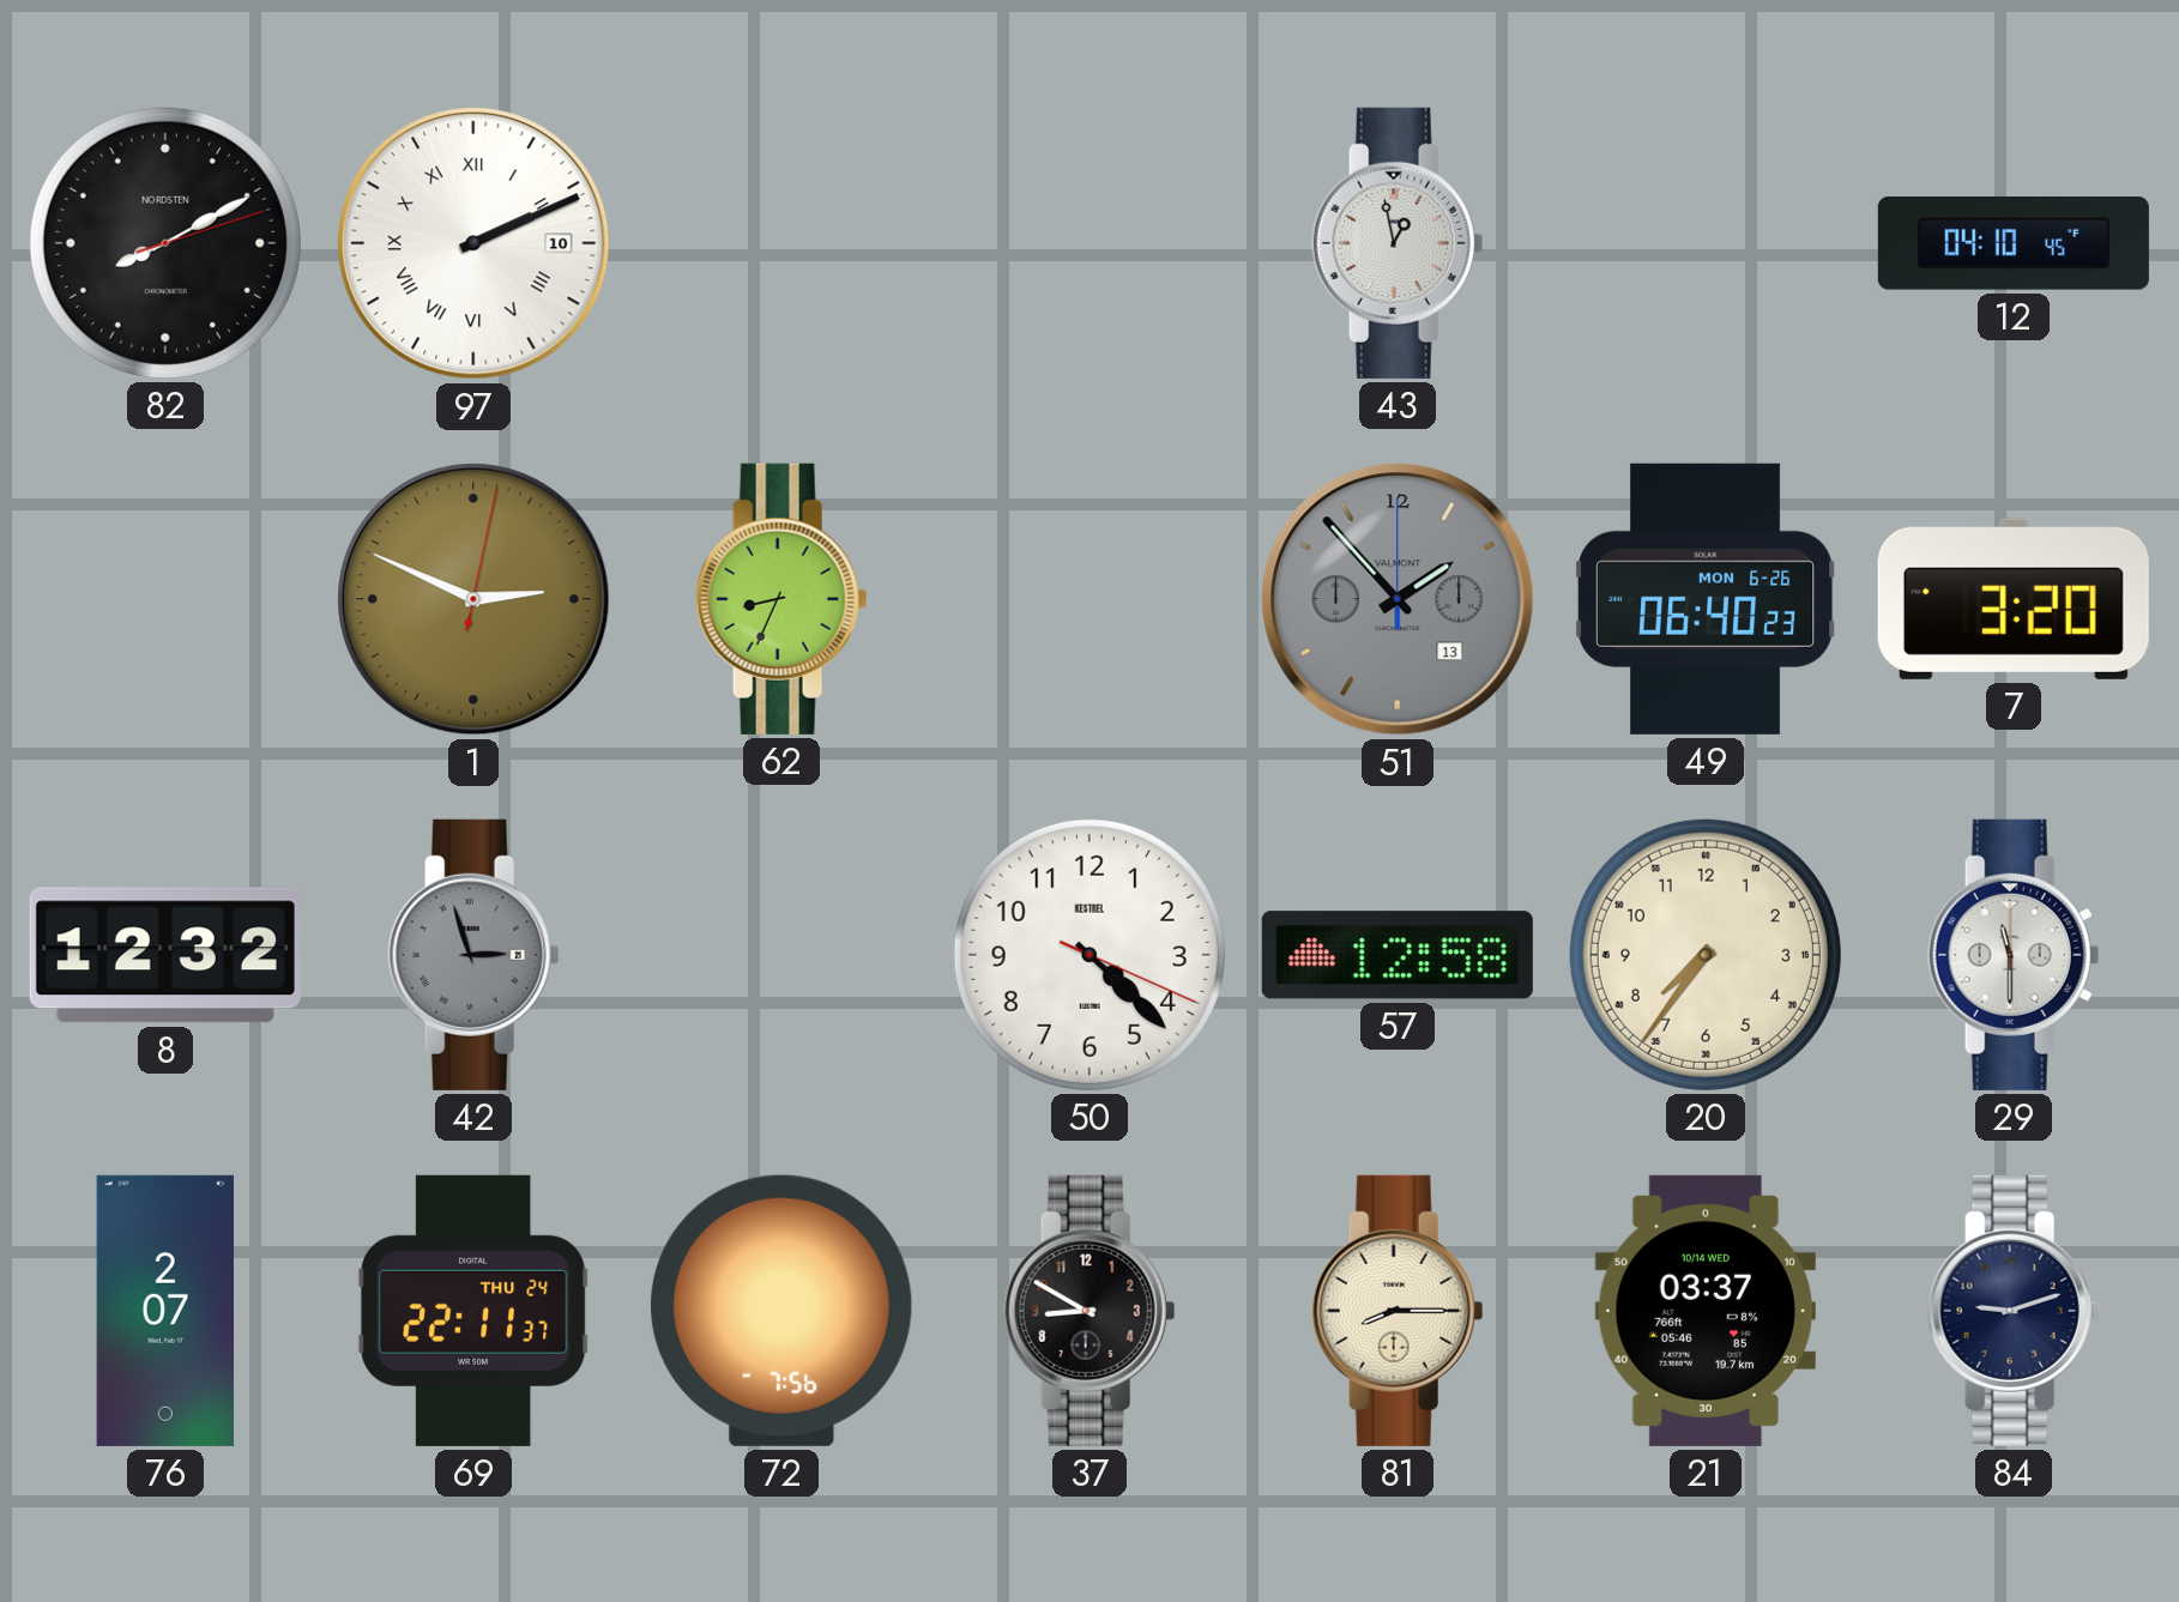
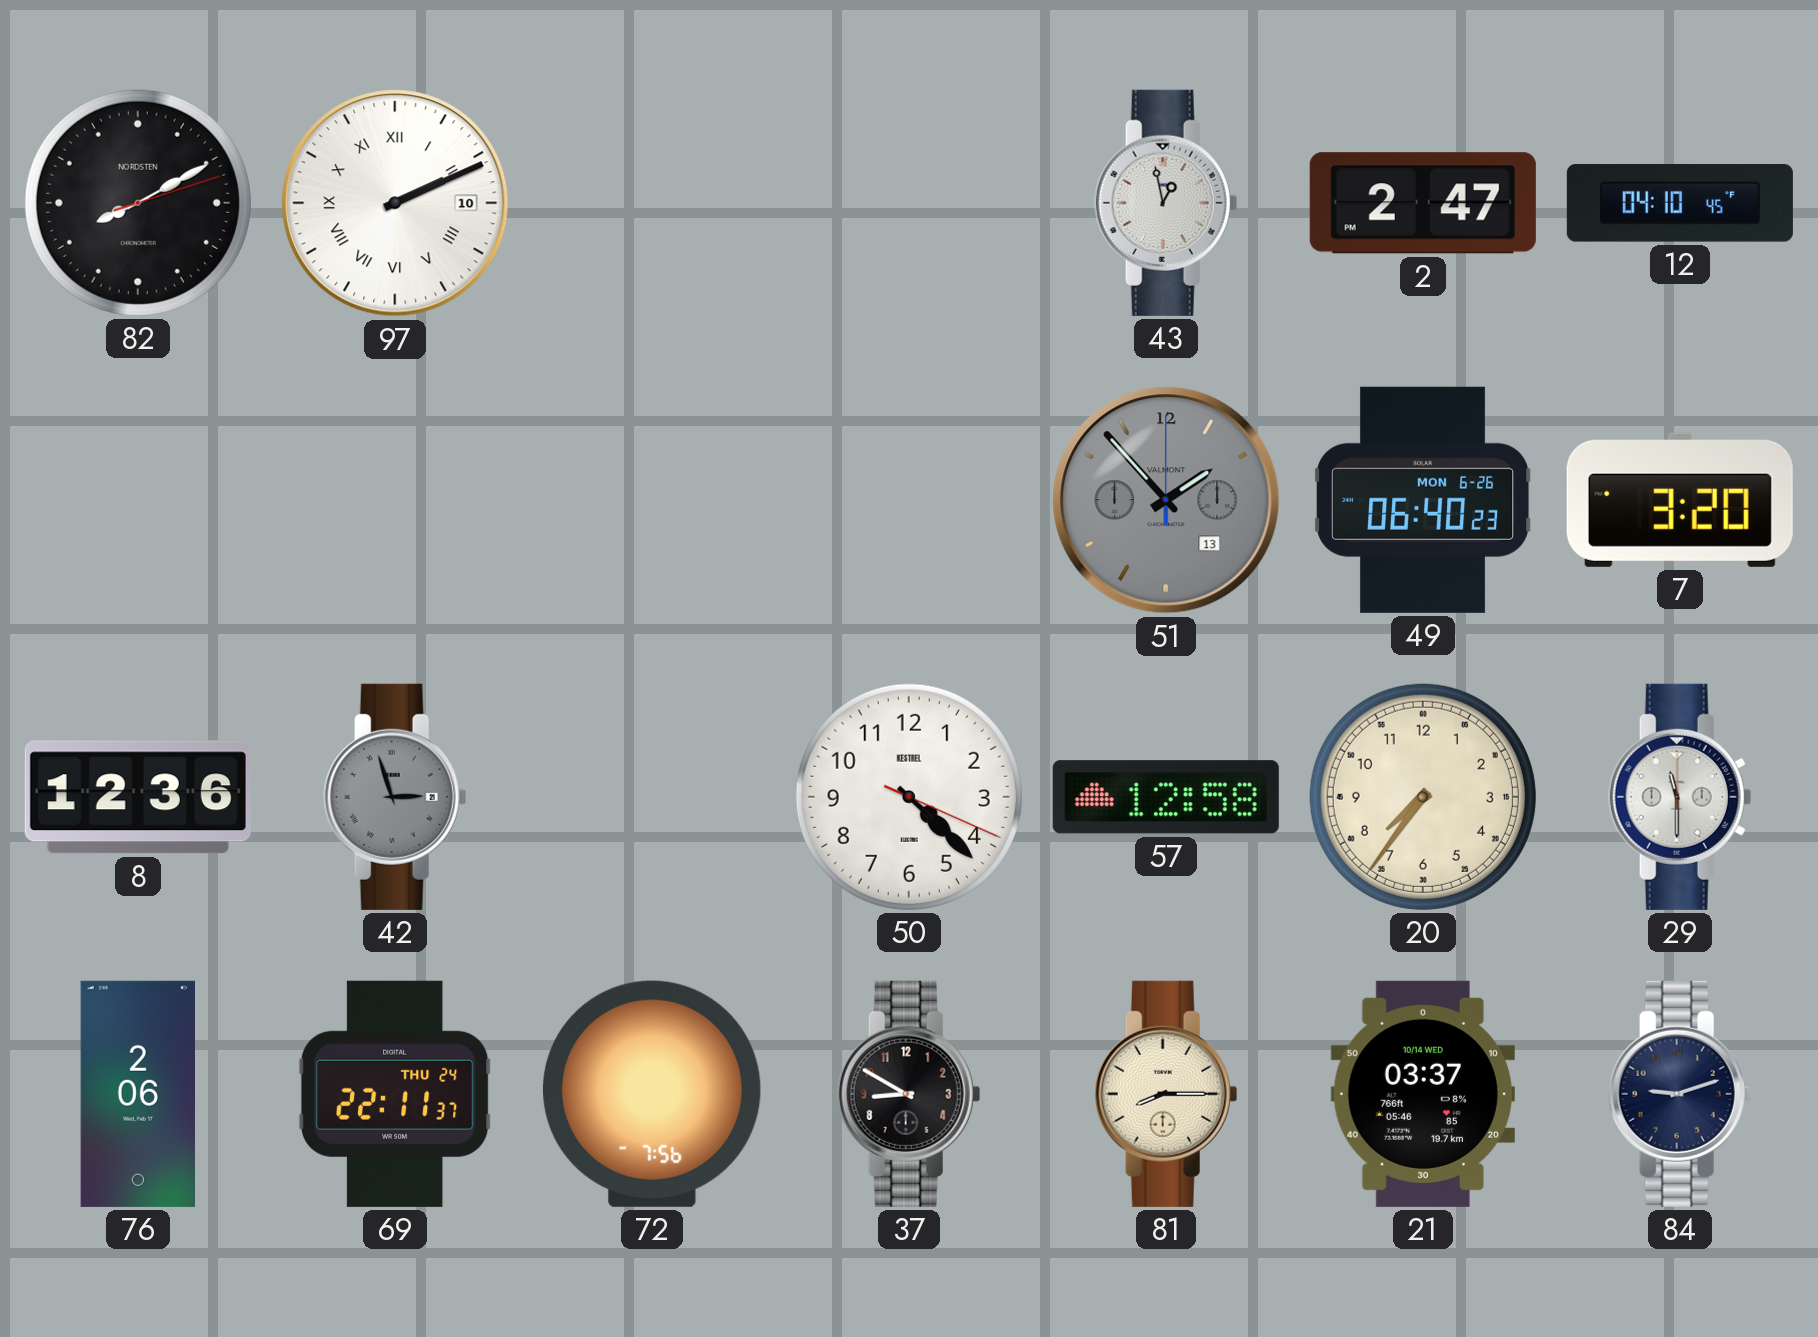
2: none -> 2:47
1: 2:49 -> none
62: 8:34 -> none
8: 12:32 -> 12:36
76: 2:07 -> 2:06
